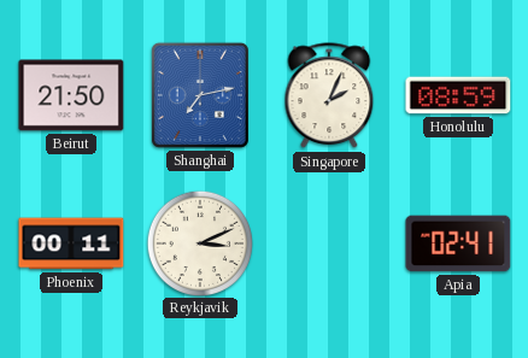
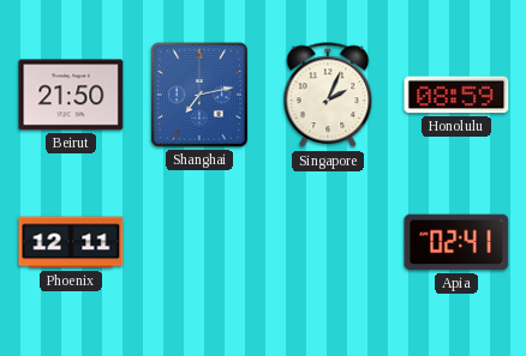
Phoenix: 00:11 -> 12:11
Reykjavik: 3:11 -> none
